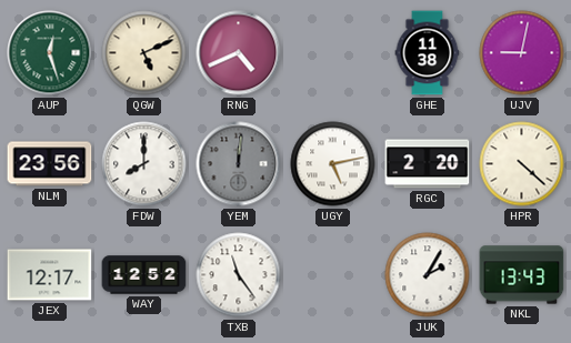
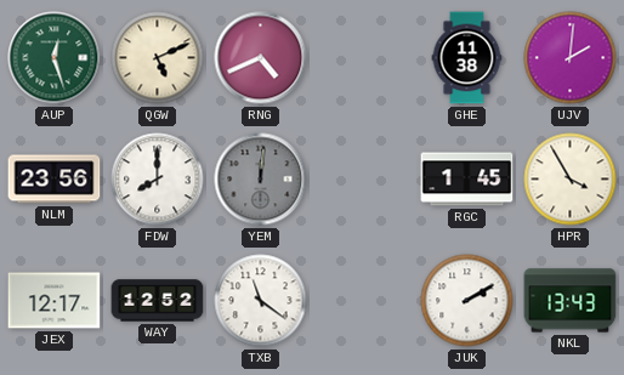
UJV: 9:02 -> 2:01
UGY: 5:13 -> none
RGC: 2:20 -> 1:45
HPR: 4:22 -> 3:55
TXB: 11:24 -> 11:21
JUK: 2:05 -> 2:10
